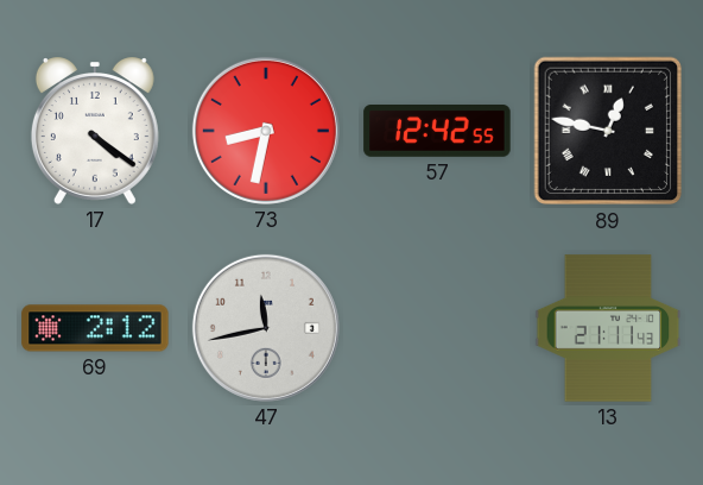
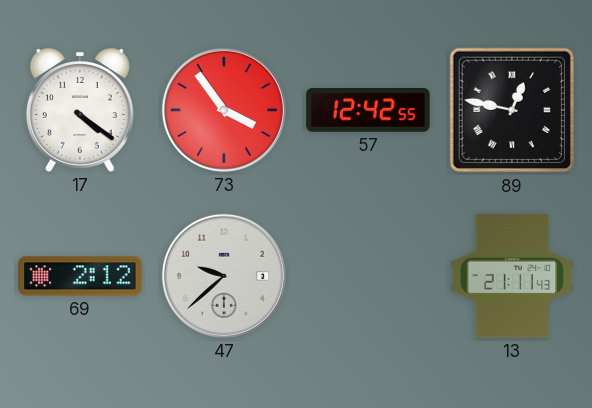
73: 8:32 -> 3:54
47: 11:43 -> 9:38
